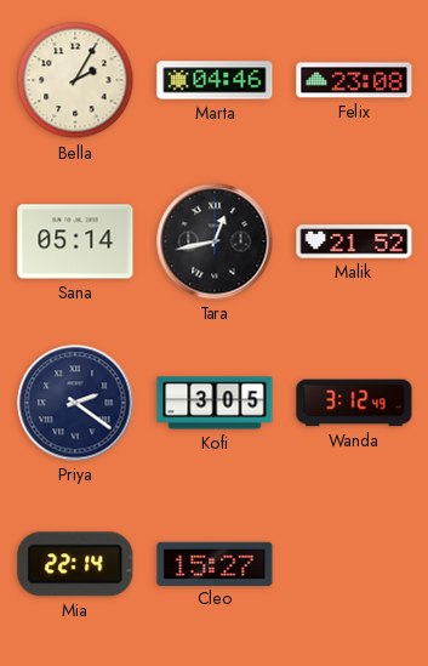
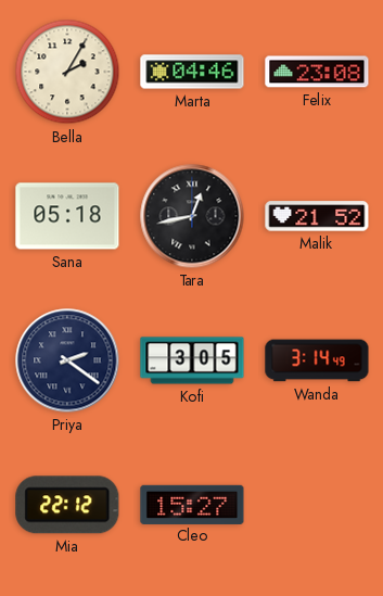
Sana: 05:14 -> 05:18
Wanda: 3:12 -> 3:14
Mia: 22:14 -> 22:12
